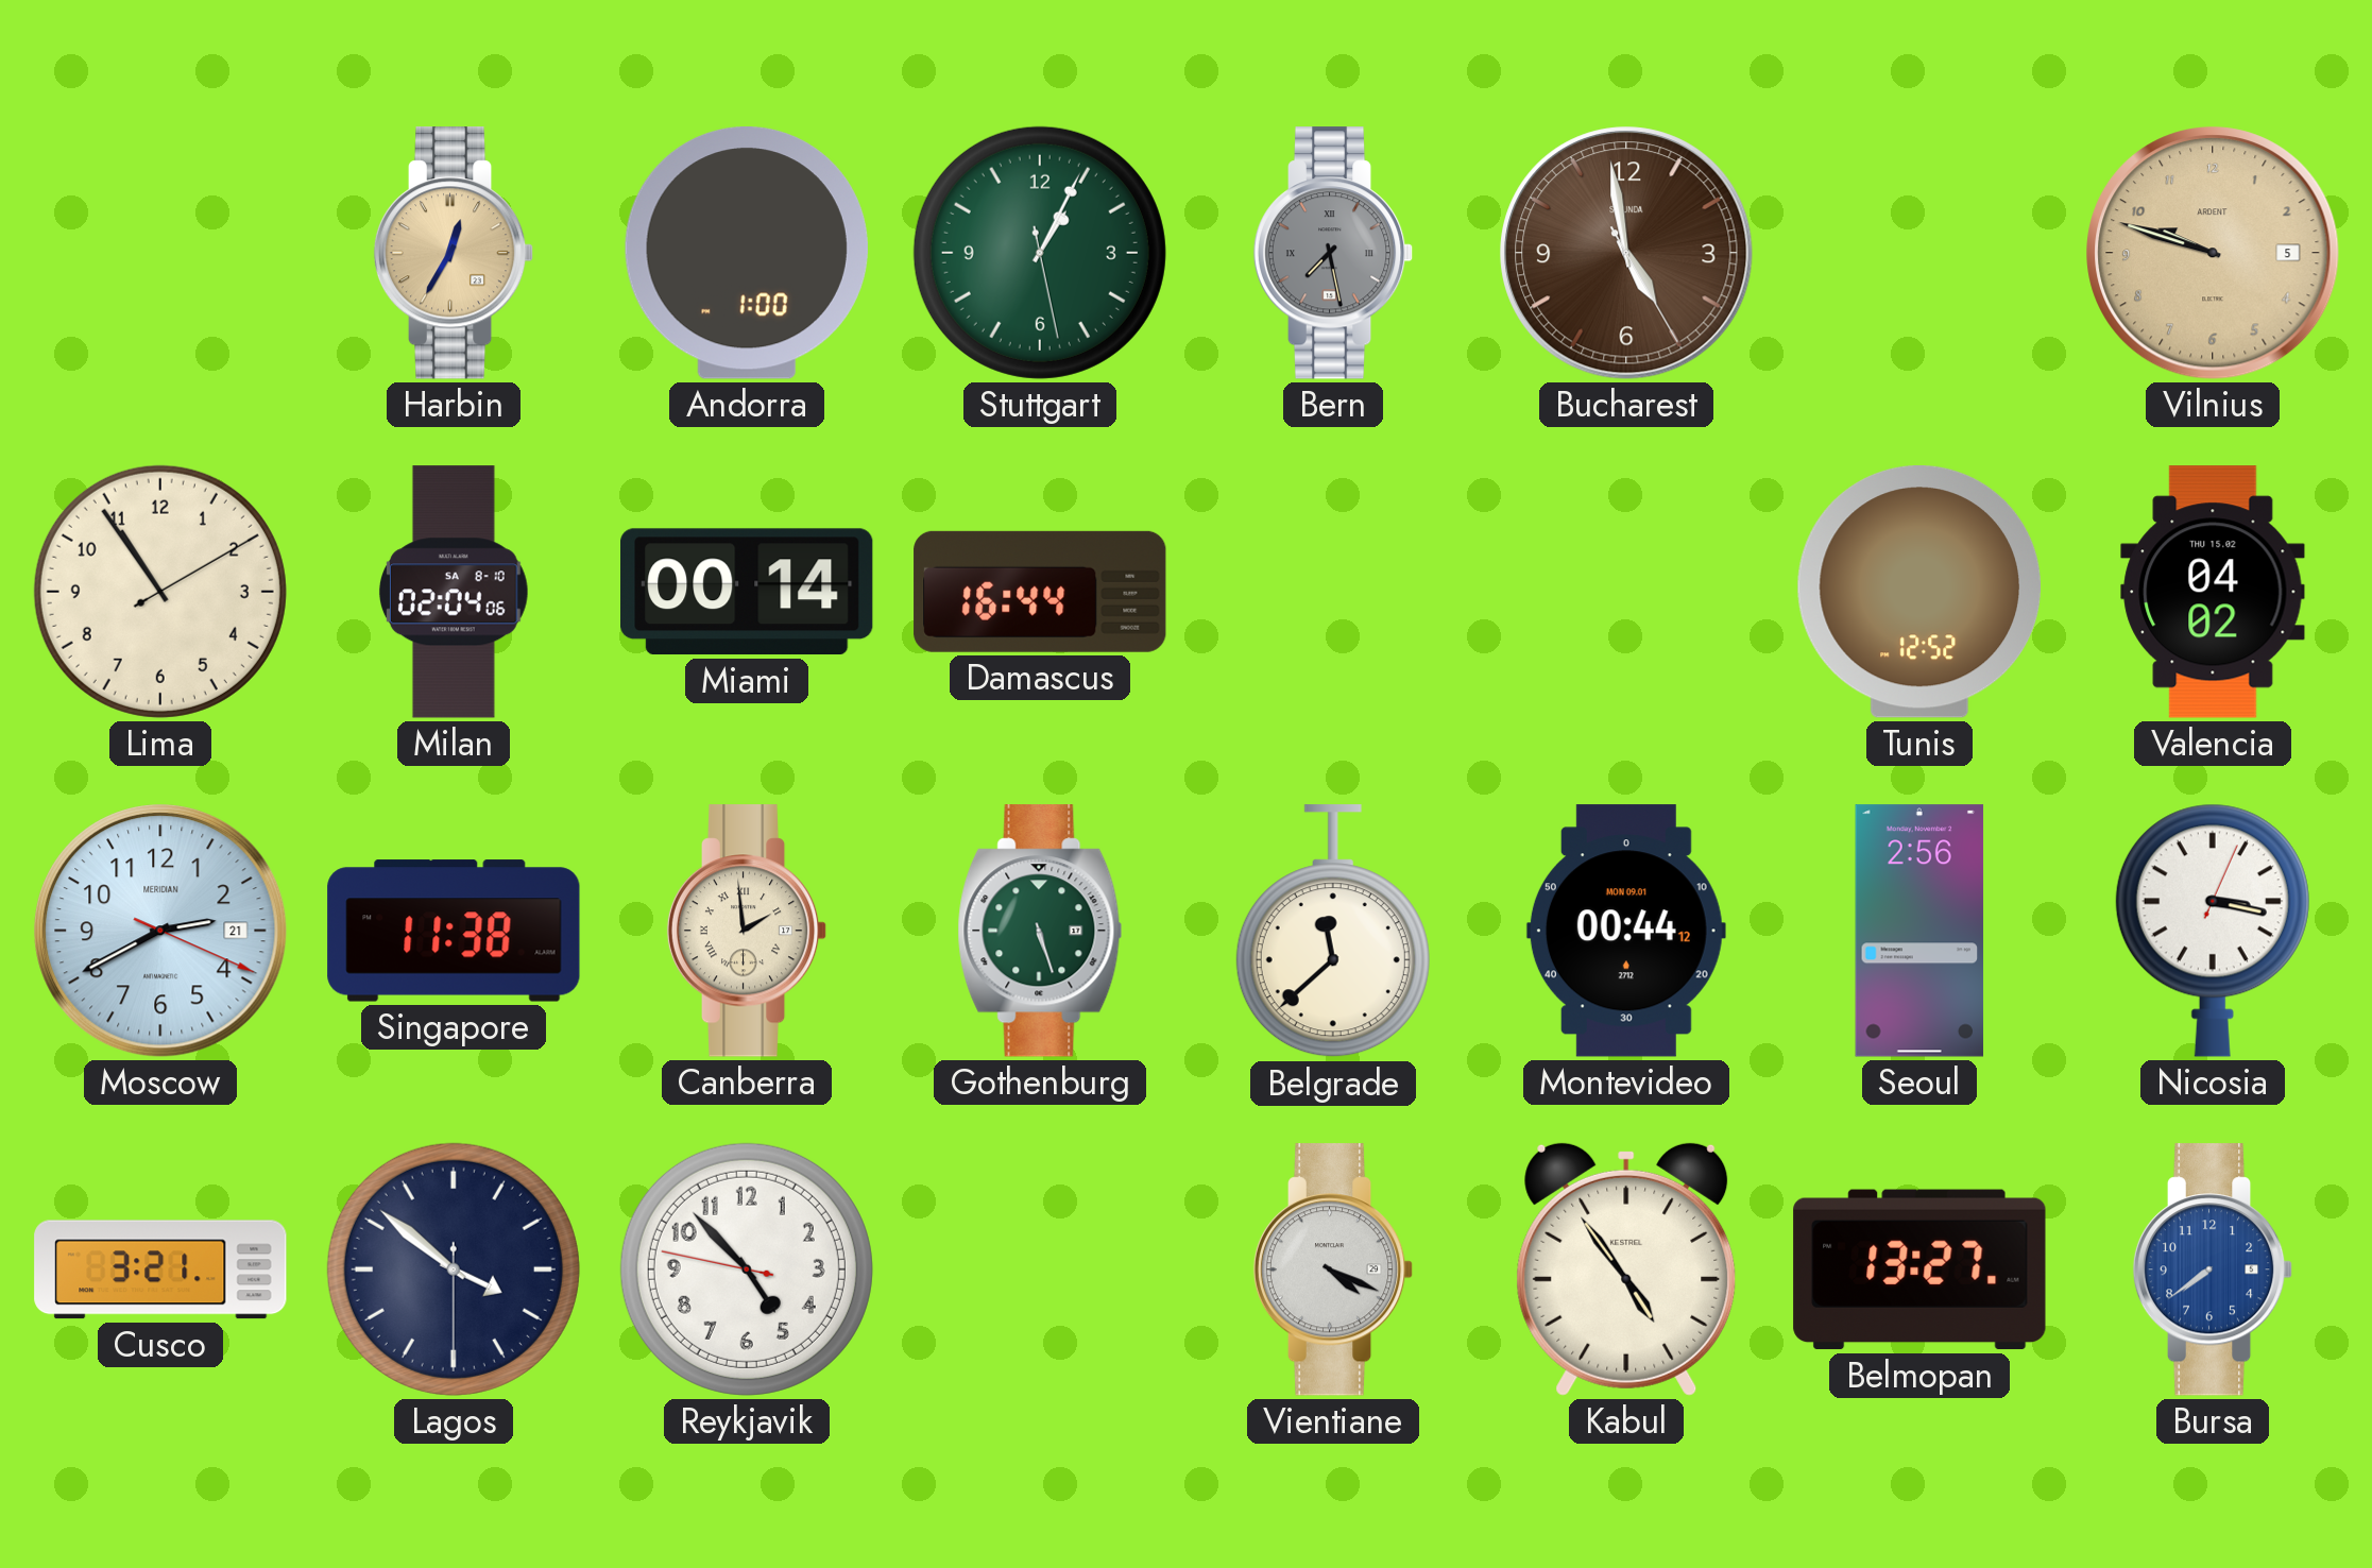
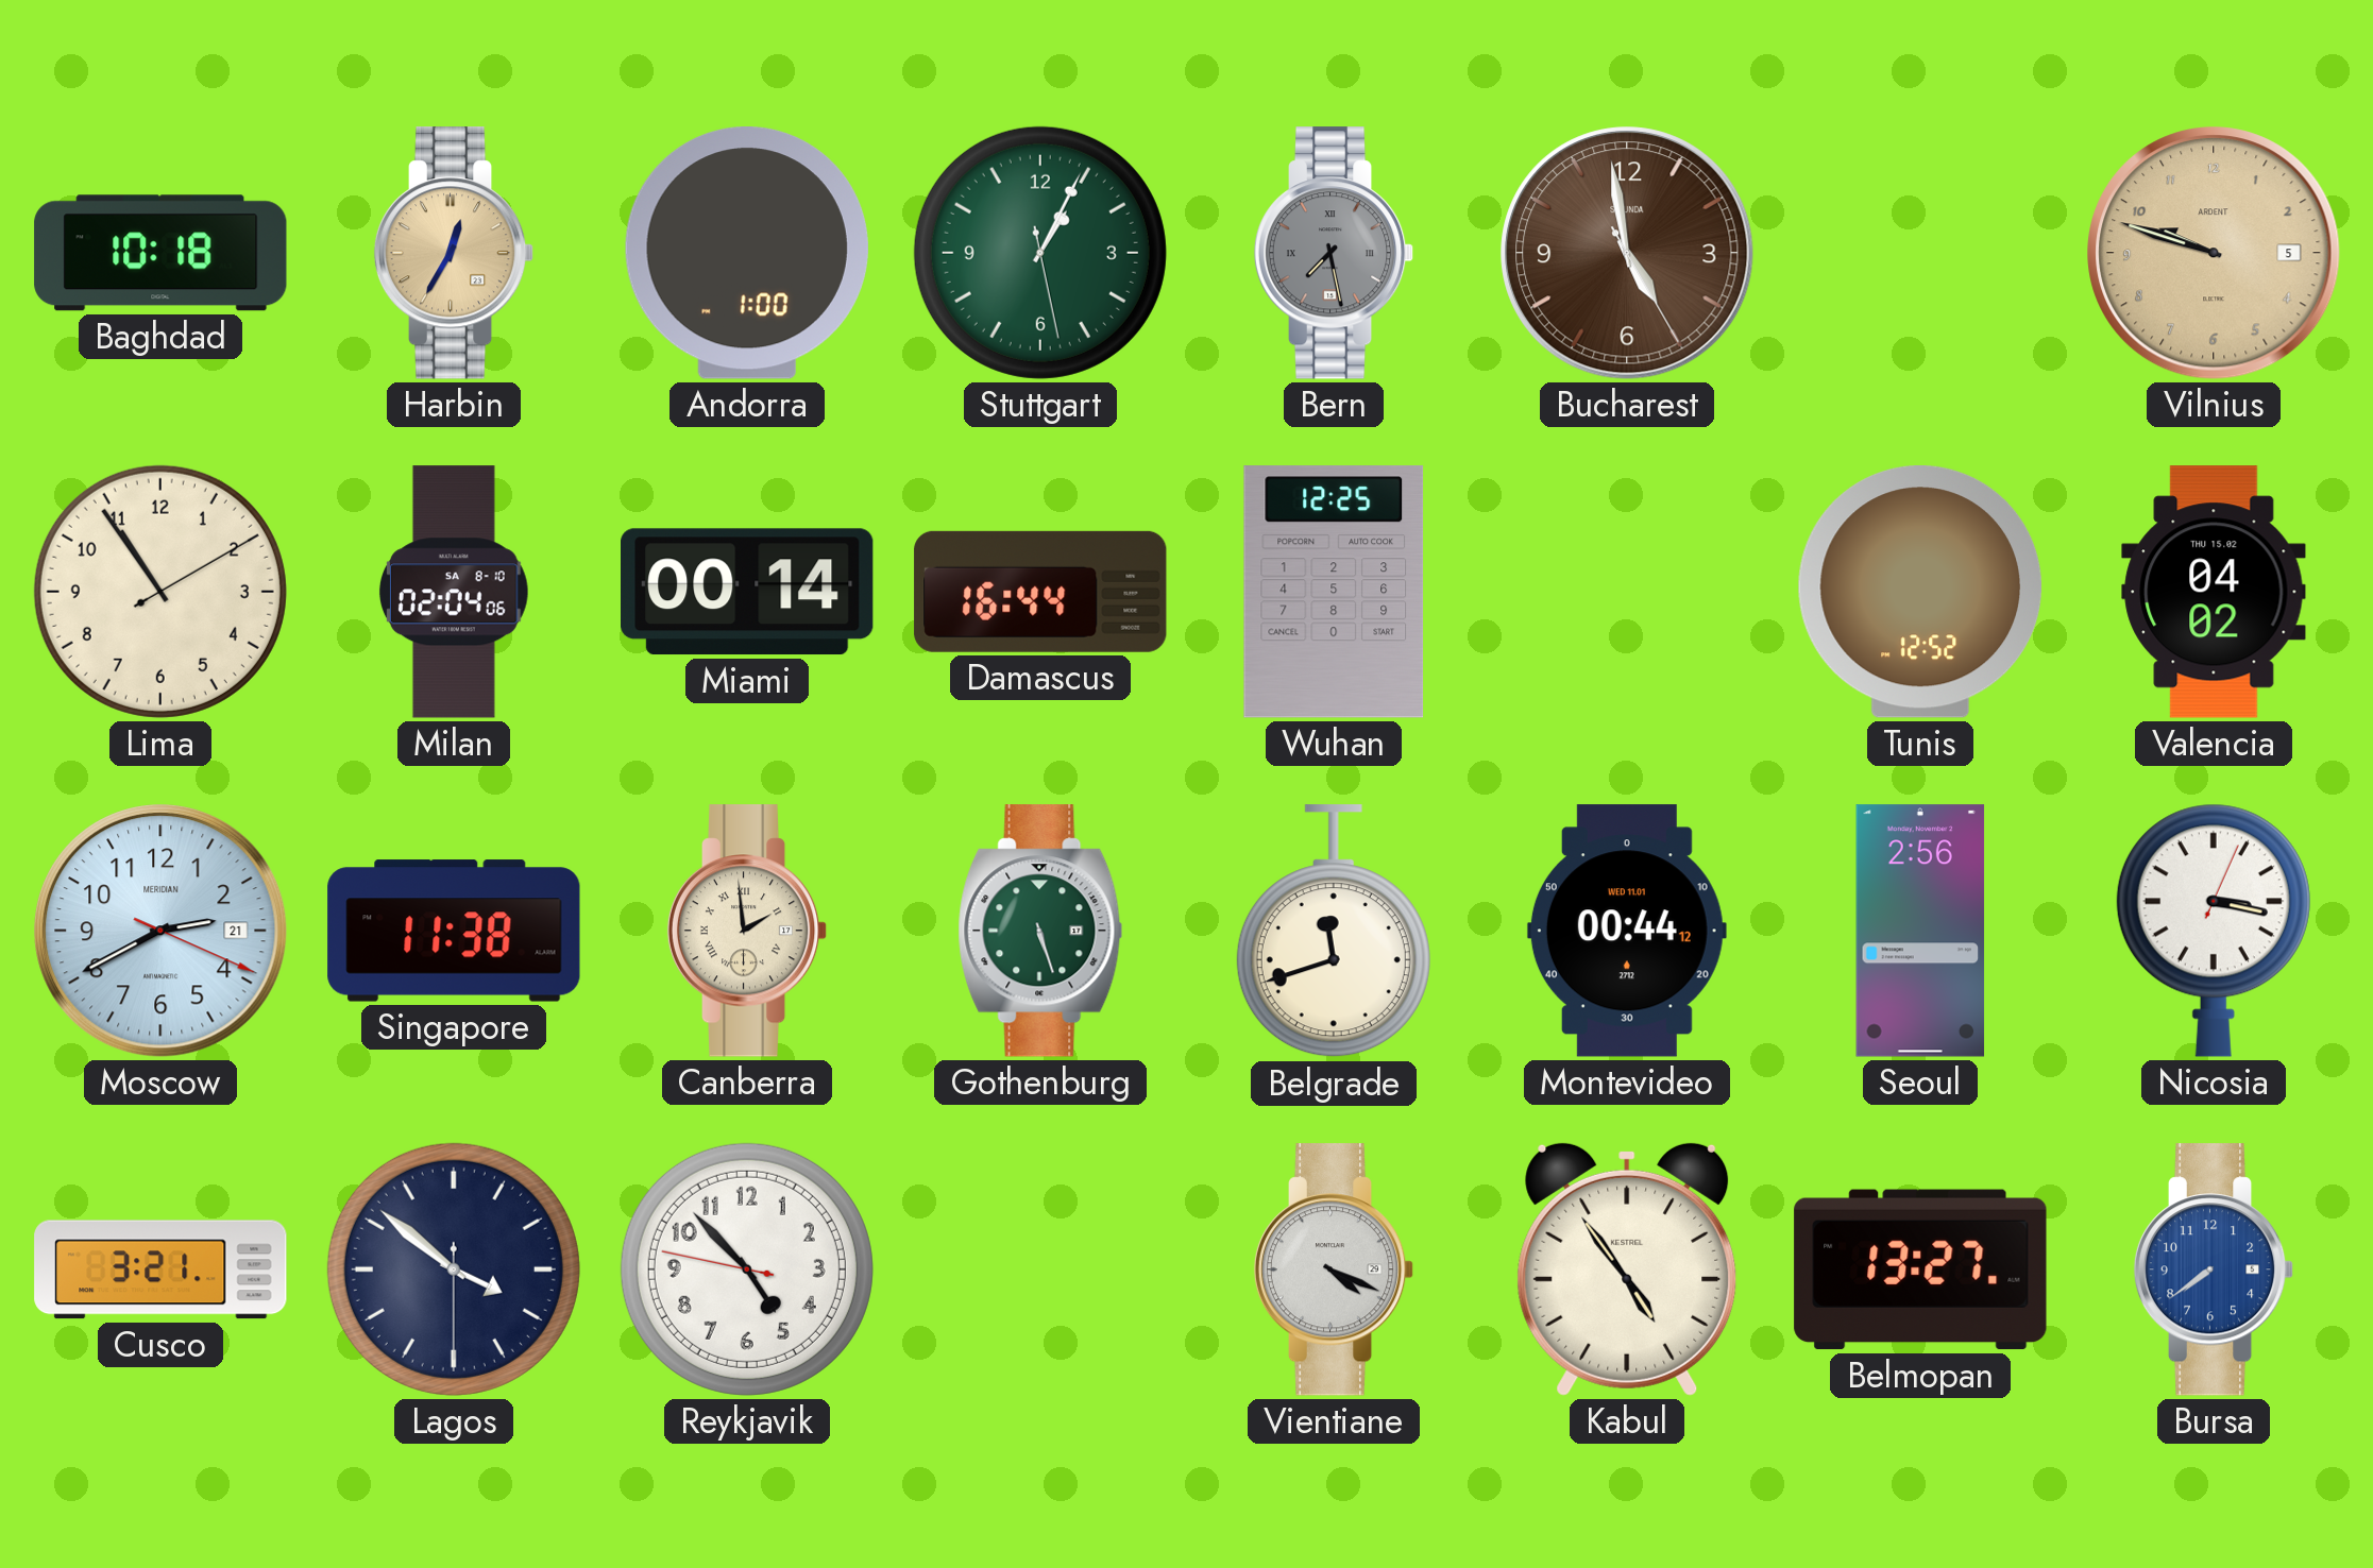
Baghdad: none -> 10:18
Wuhan: none -> 12:25
Belgrade: 11:38 -> 11:42
Montevideo date: MON 09.01 -> WED 11.01
